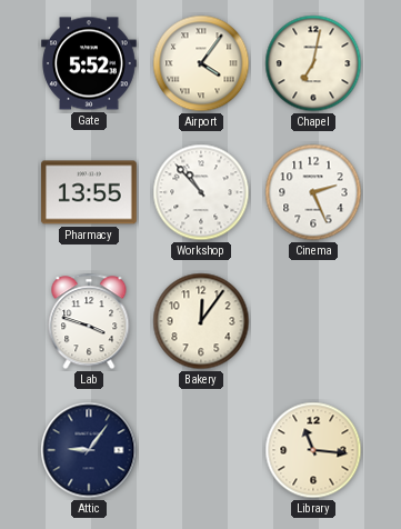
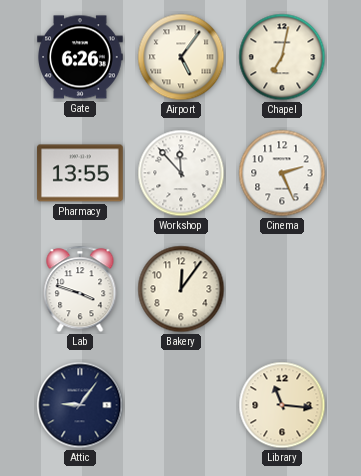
Gate: 5:52 -> 6:26
Airport: 4:06 -> 5:06
Workshop: 10:53 -> 11:53
